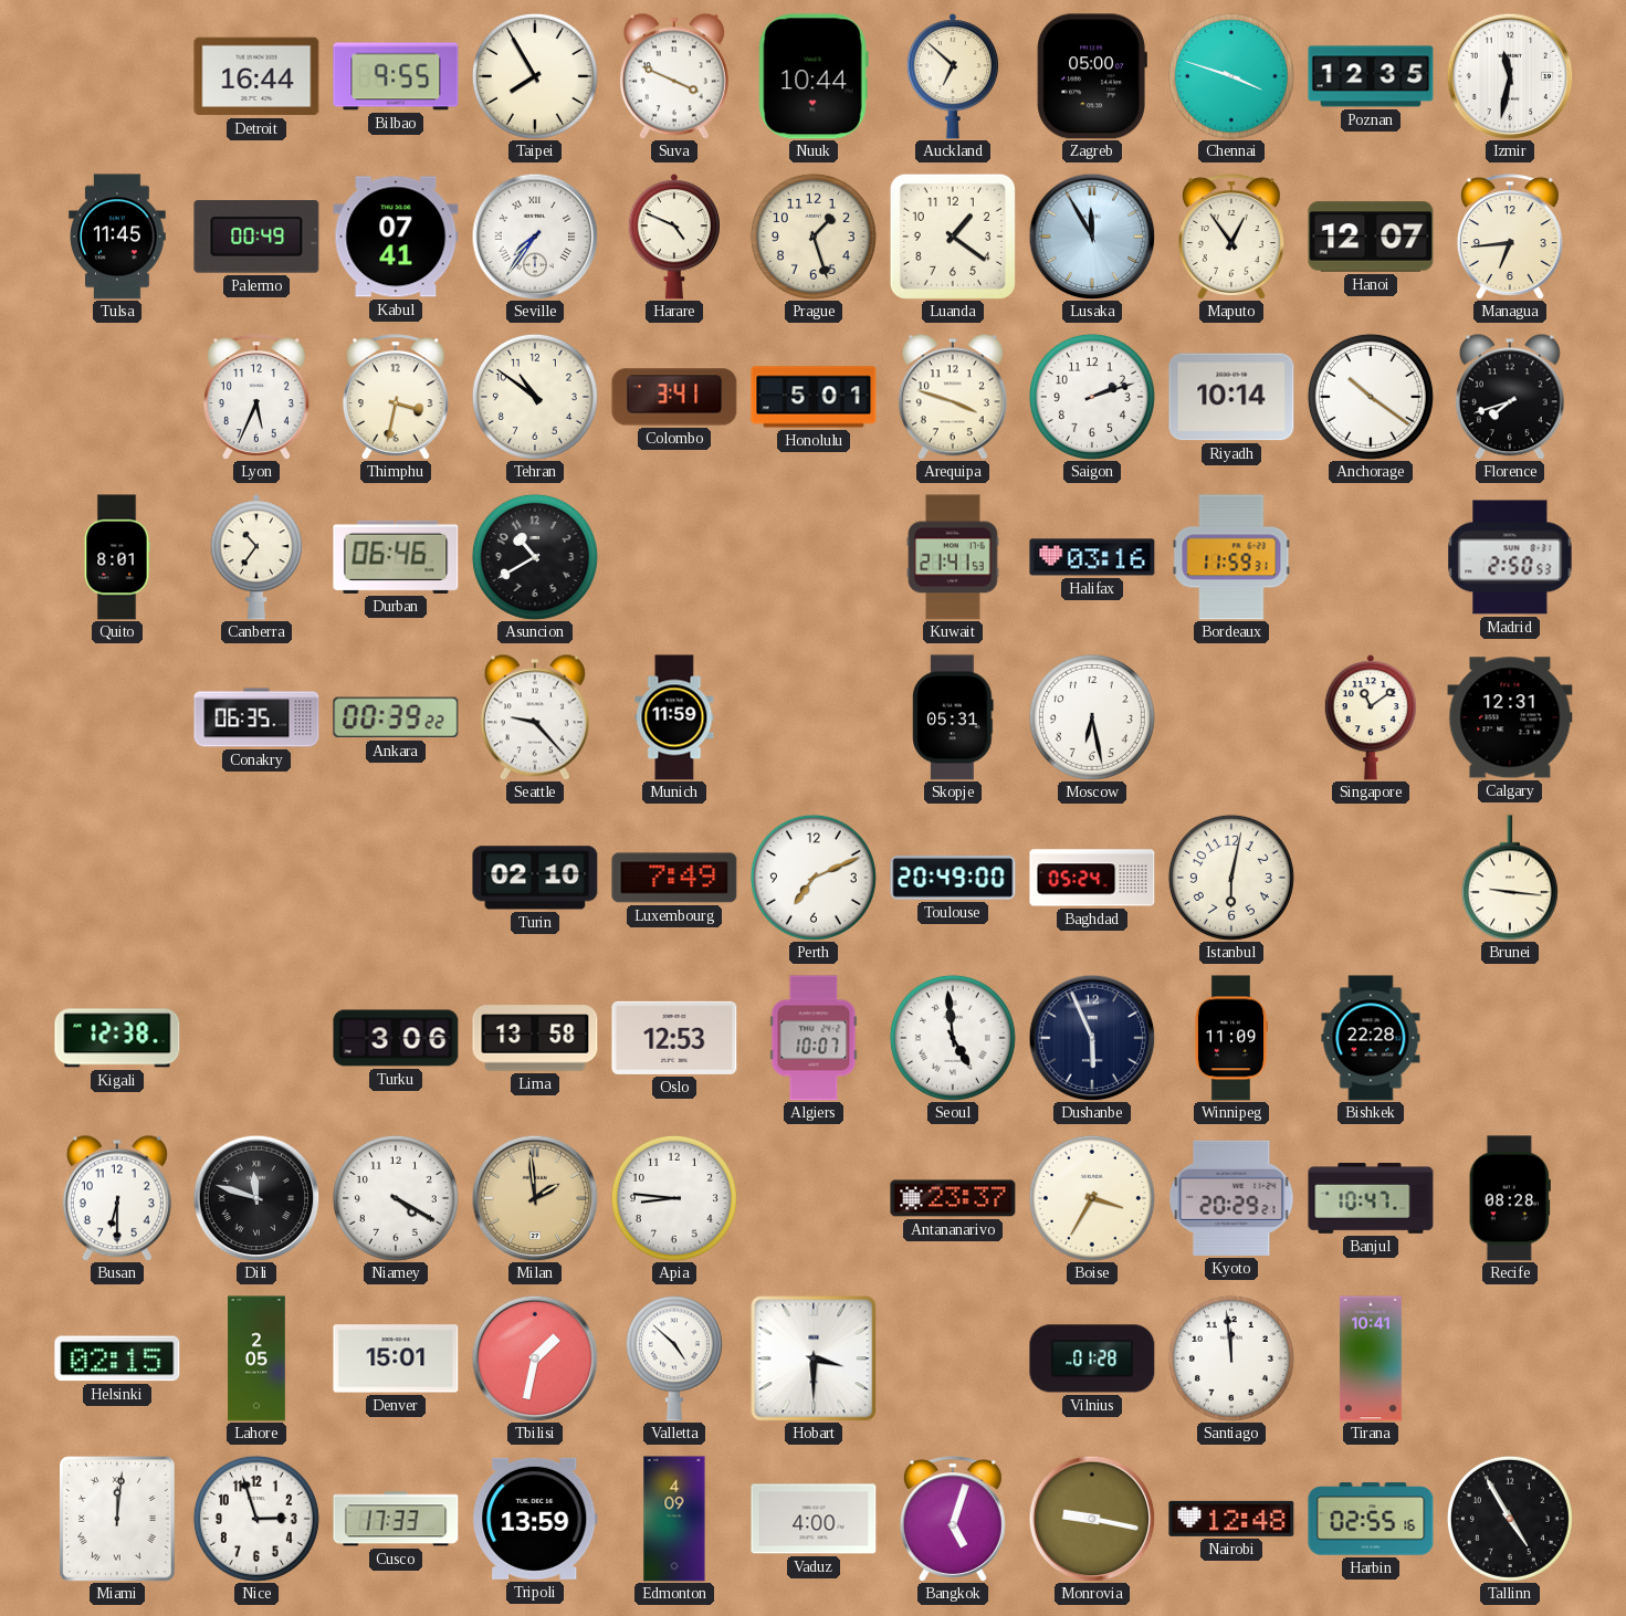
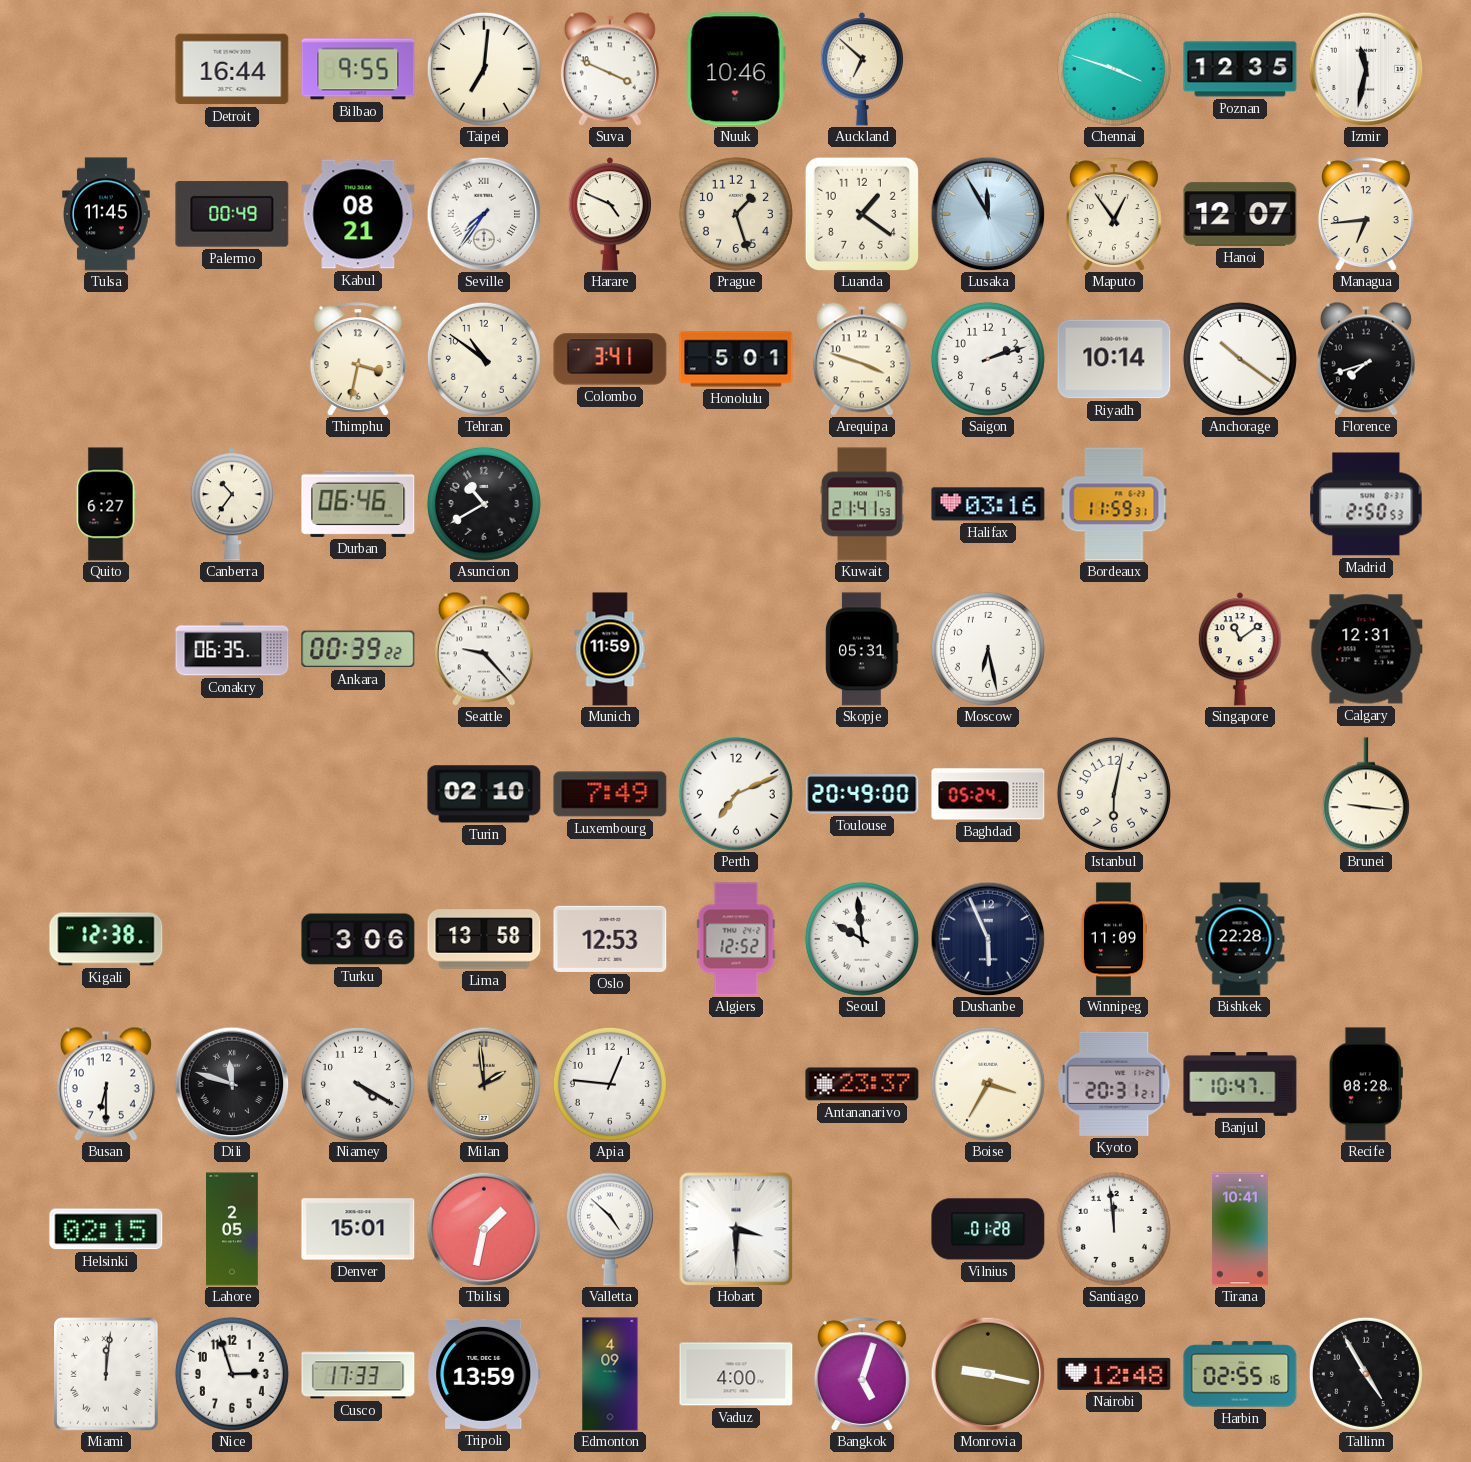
Taipei: 7:55 -> 7:01
Nuuk: 10:44 -> 10:46
Zagreb: 05:00 -> none
Kabul: 07:41 -> 08:21
Lyon: 5:34 -> none
Quito: 8:01 -> 6:27
Algiers: 10:07 -> 12:52
Seoul: 4:59 -> 9:59
Apia: 8:46 -> 12:46
Kyoto: 20:29 -> 20:31
